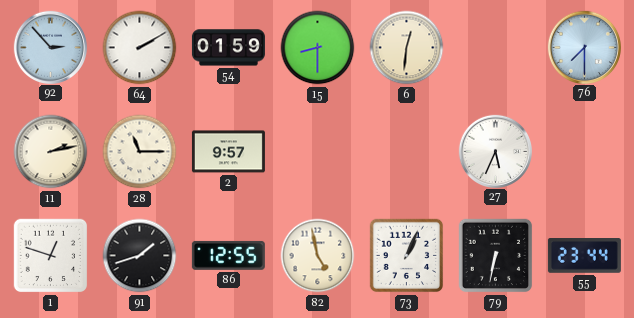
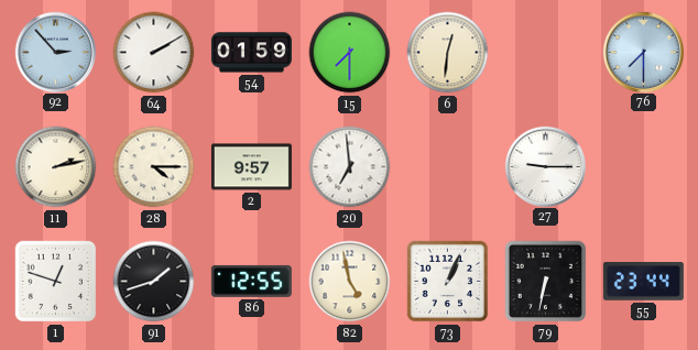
15: 8:30 -> 7:30
28: 11:15 -> 4:15
20: none -> 6:59
27: 5:34 -> 9:15
